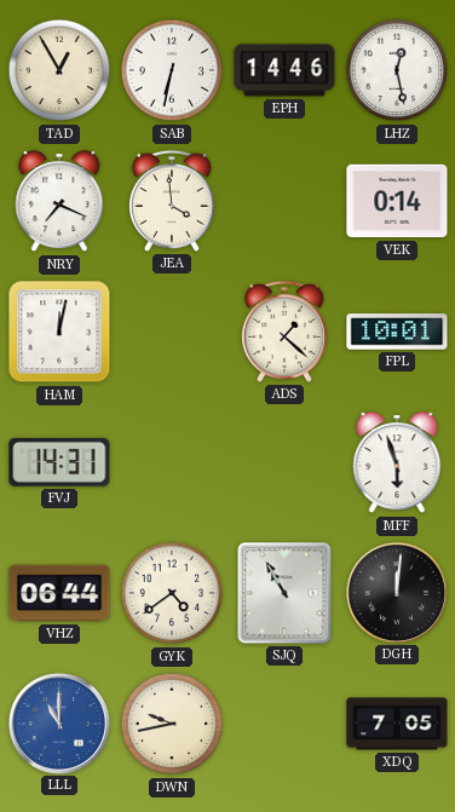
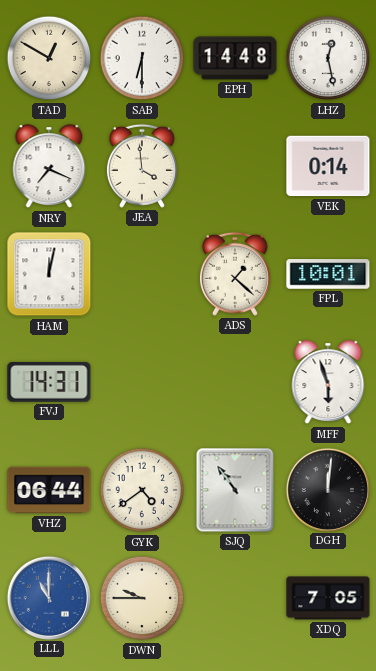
TAD: 12:55 -> 12:50
SAB: 6:32 -> 6:30
EPH: 14:46 -> 14:48
SJQ: 10:55 -> 10:54
DWN: 9:43 -> 9:45
